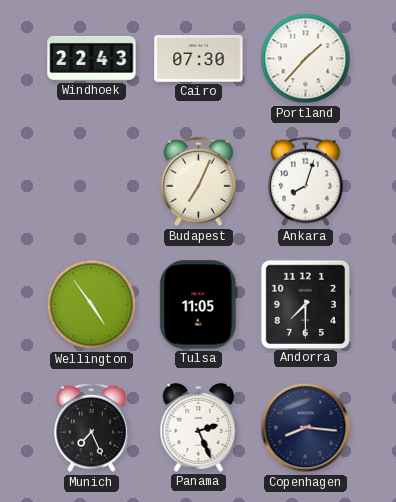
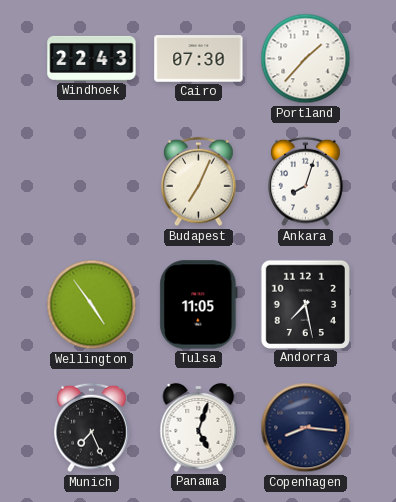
Andorra: 7:30 -> 7:28
Panama: 2:26 -> 5:03
